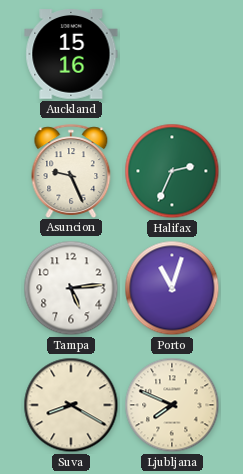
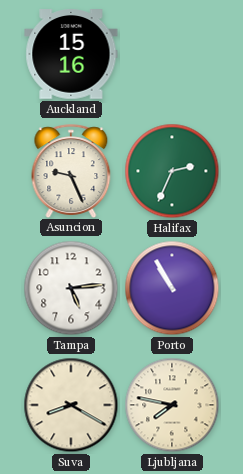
Porto: 11:03 -> 10:55
Ljubljana: 7:49 -> 7:47
